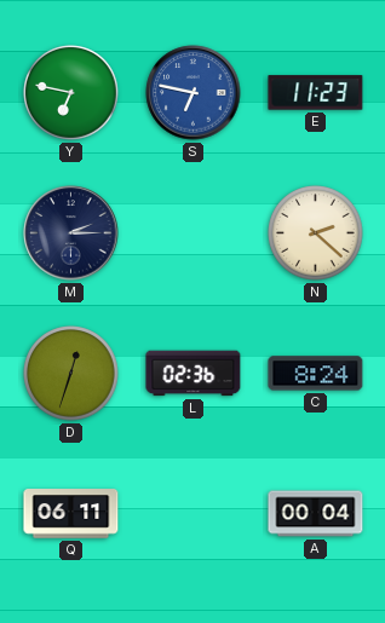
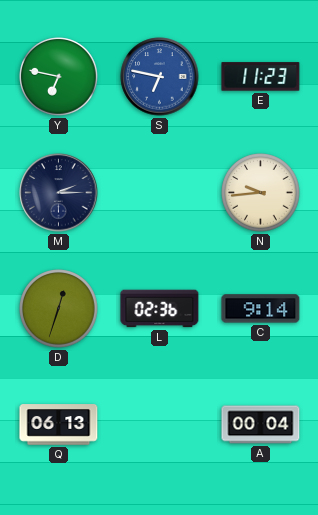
N: 2:22 -> 9:44
C: 8:24 -> 9:14
Q: 06:11 -> 06:13
